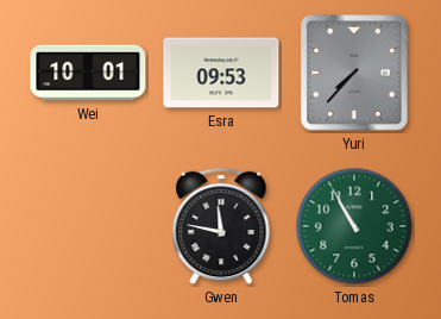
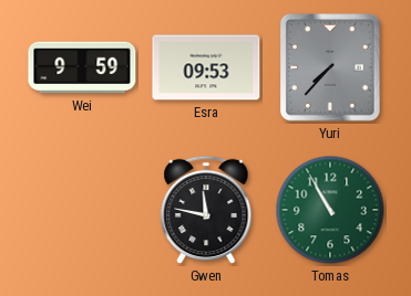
Wei: 10:01 -> 9:59
